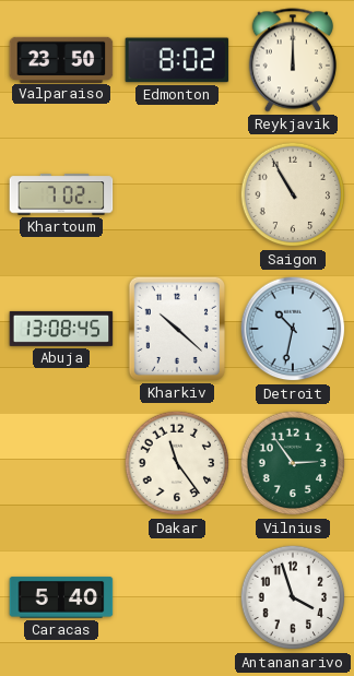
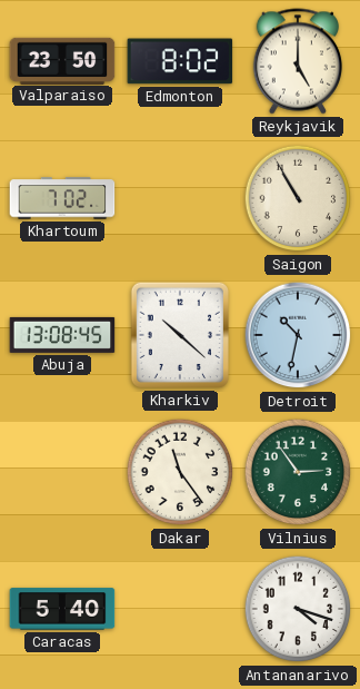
Reykjavik: 12:00 -> 5:00
Antananarivo: 3:57 -> 4:18
